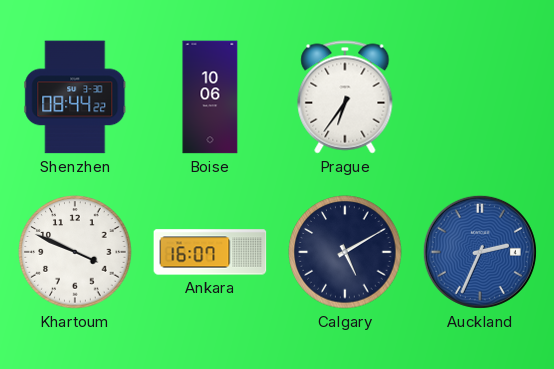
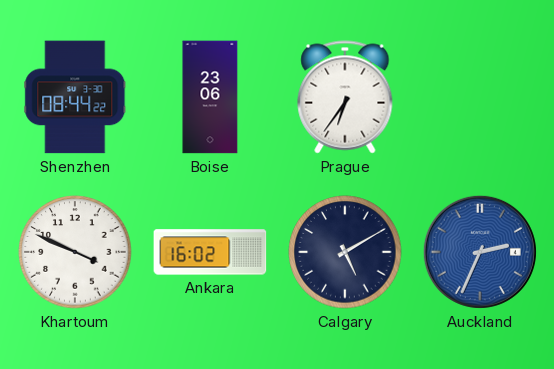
Boise: 10:06 -> 23:06
Ankara: 16:07 -> 16:02
